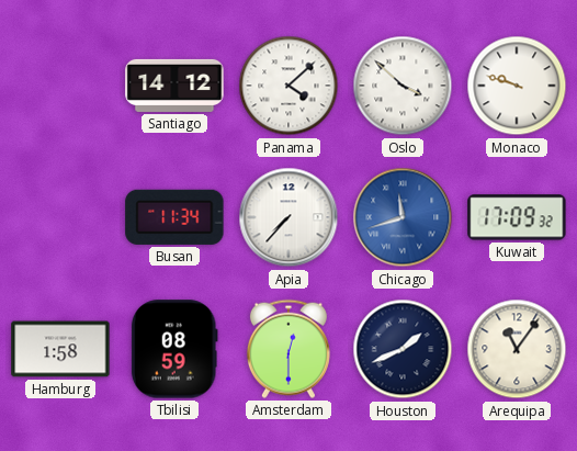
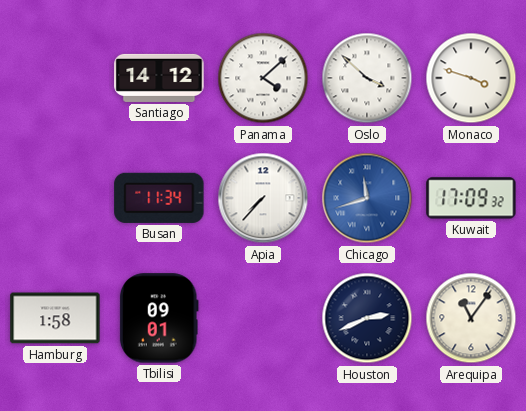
Monaco: 9:48 -> 3:48
Tbilisi: 08:59 -> 09:01
Amsterdam: 12:30 -> none
Houston: 1:41 -> 2:41
